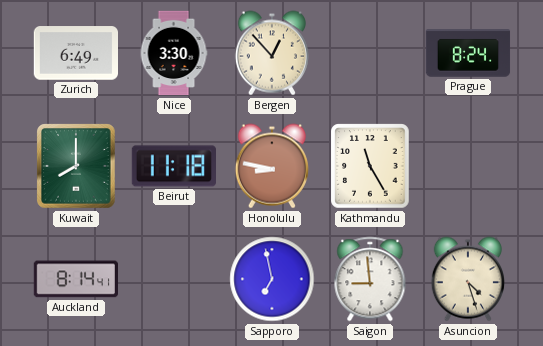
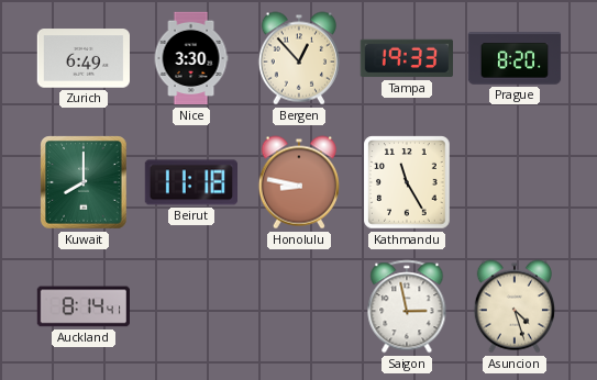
Tampa: none -> 19:33
Prague: 8:24 -> 8:20
Sapporo: 6:58 -> none
Saigon: 8:59 -> 2:58
